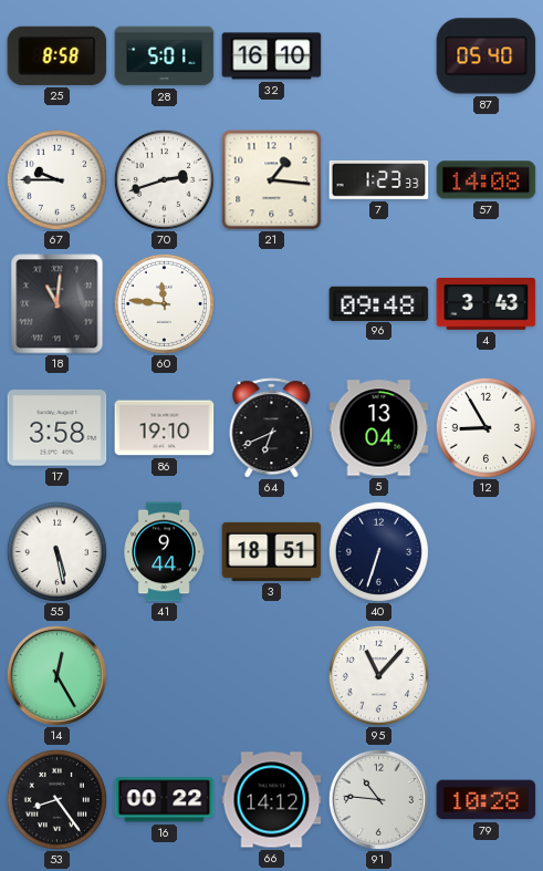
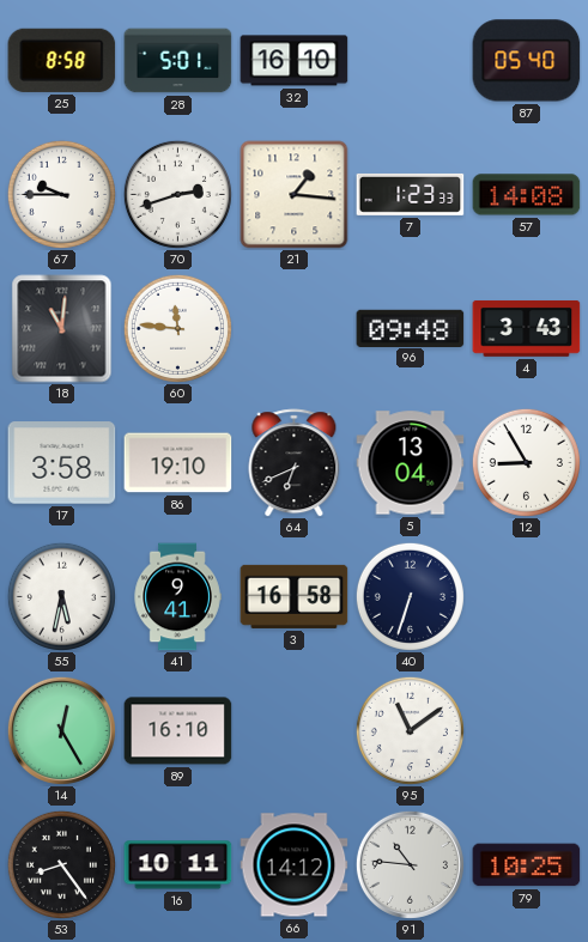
55: 5:28 -> 5:32
41: 9:44 -> 9:41
3: 18:51 -> 16:58
89: none -> 16:10
95: 11:07 -> 11:09
16: 00:22 -> 10:11
79: 10:28 -> 10:25
